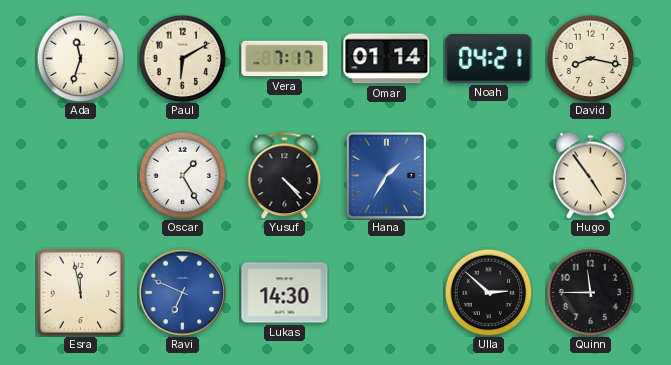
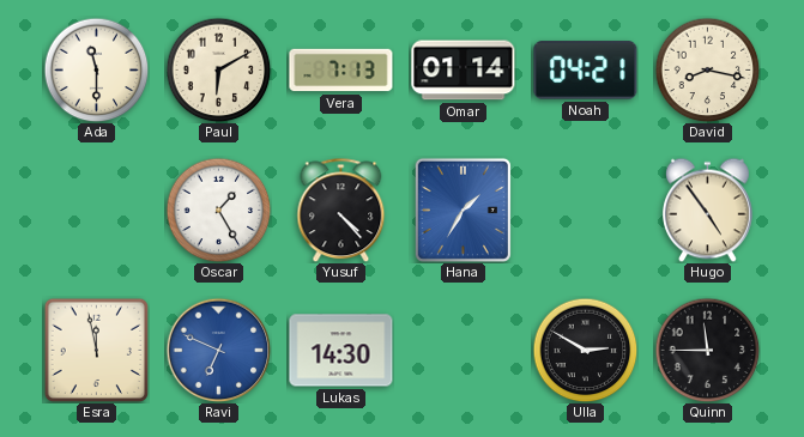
Ada: 11:33 -> 11:30
Vera: 7:17 -> 7:13
Ulla: 2:52 -> 2:50
